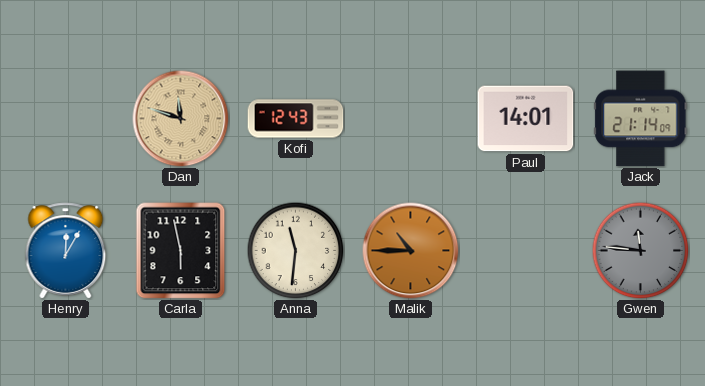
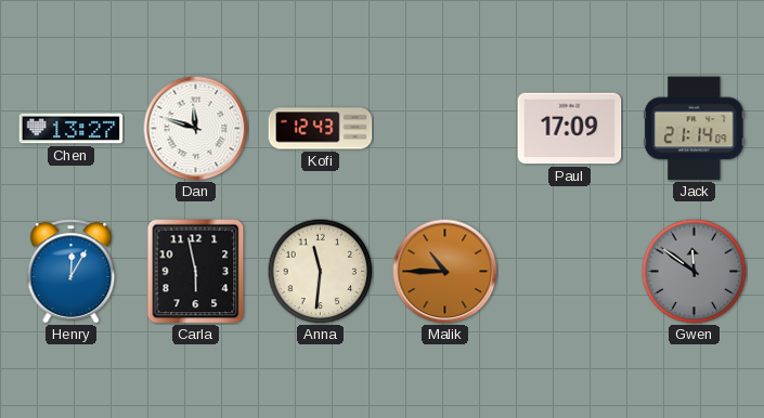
Chen: none -> 13:27
Dan dial: champagne -> white
Paul: 14:01 -> 17:09
Gwen: 11:46 -> 11:51
